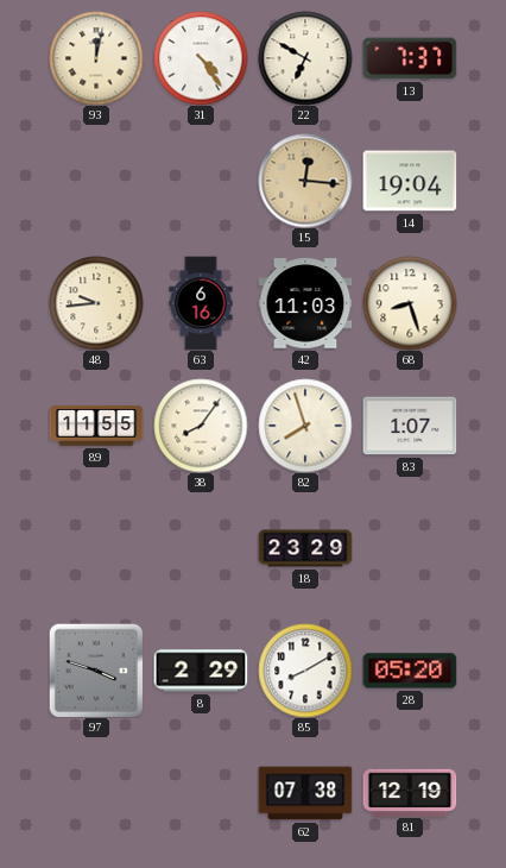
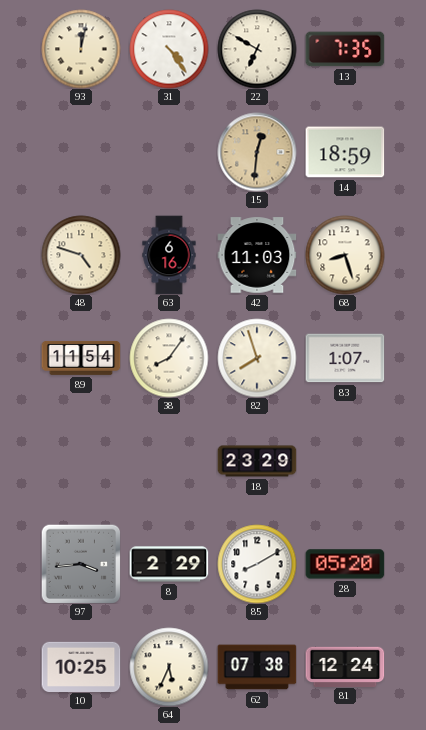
13: 7:37 -> 7:35
15: 12:16 -> 12:31
14: 19:04 -> 18:59
48: 9:44 -> 4:48
89: 11:55 -> 11:54
97: 3:48 -> 3:44
10: none -> 10:25
64: none -> 5:34
81: 12:19 -> 12:24
